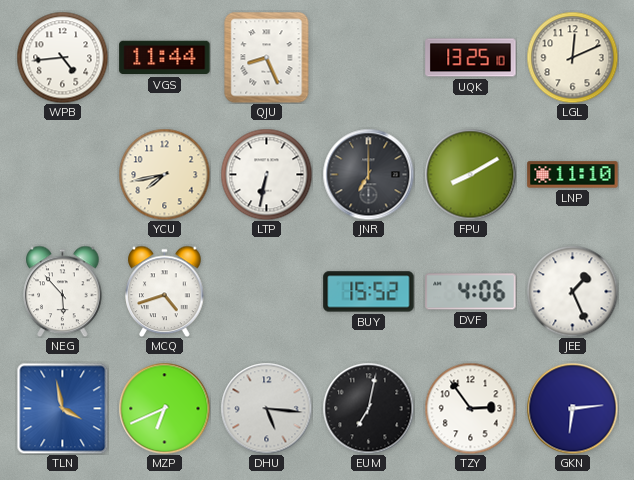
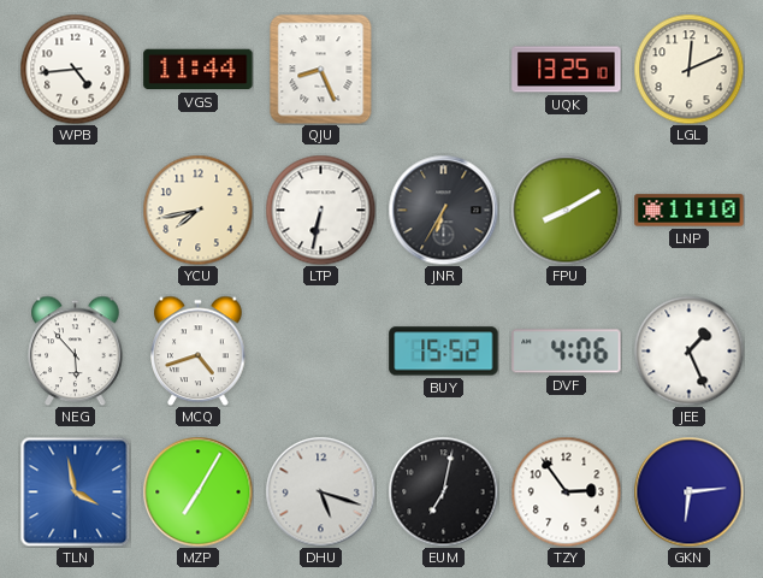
JNR: 7:00 -> 6:35
MZP: 6:41 -> 7:05
DHU: 5:16 -> 5:18
